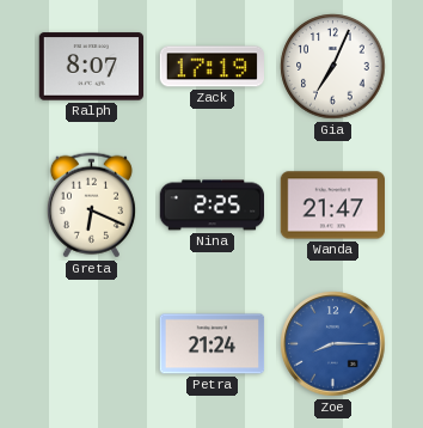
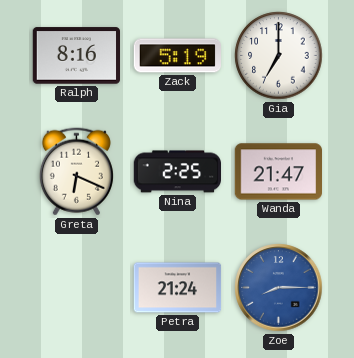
Ralph: 8:07 -> 8:16
Zack: 17:19 -> 5:19
Gia: 7:04 -> 7:00
